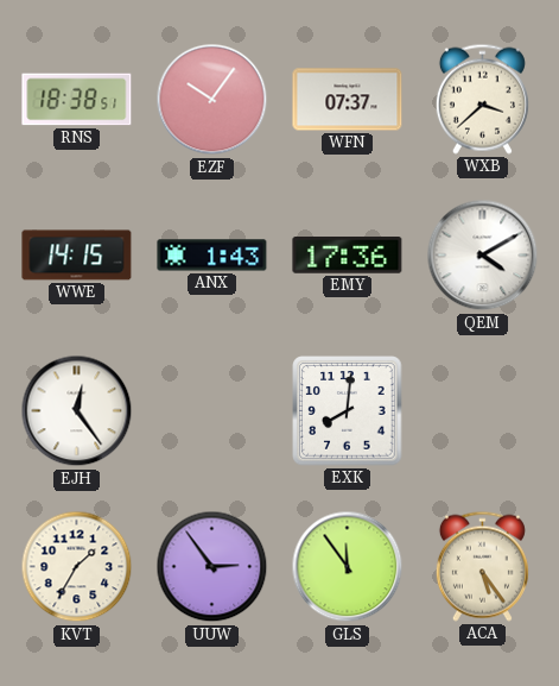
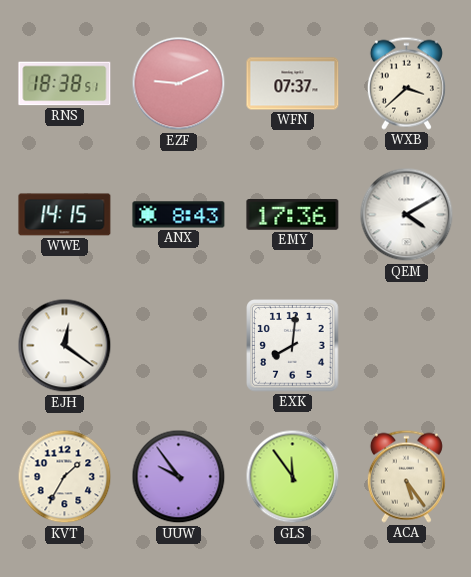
EZF: 10:06 -> 9:11
ANX: 1:43 -> 8:43
EJH: 12:24 -> 12:21
UUW: 2:54 -> 9:54
